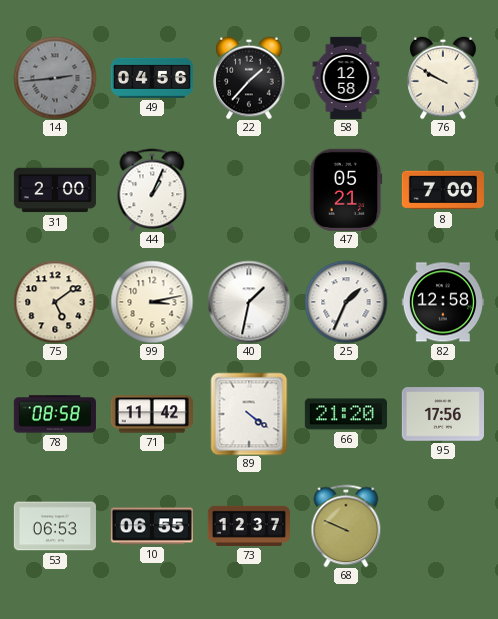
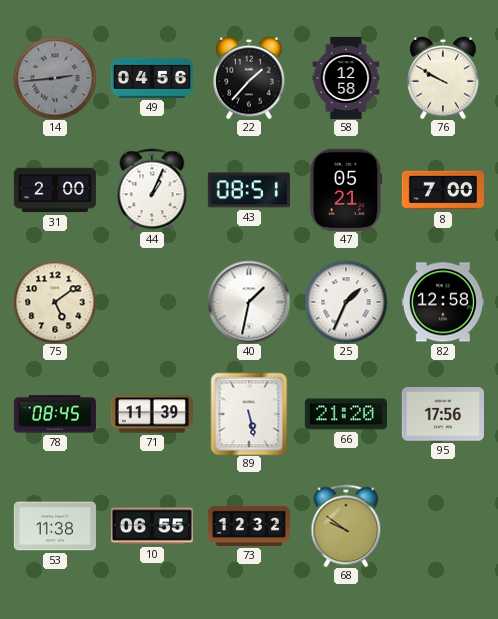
43: none -> 08:51
99: 3:13 -> none
78: 08:58 -> 08:45
71: 11:42 -> 11:39
89: 4:21 -> 5:28
53: 06:53 -> 11:38
73: 12:37 -> 12:32
68: 9:49 -> 9:51
